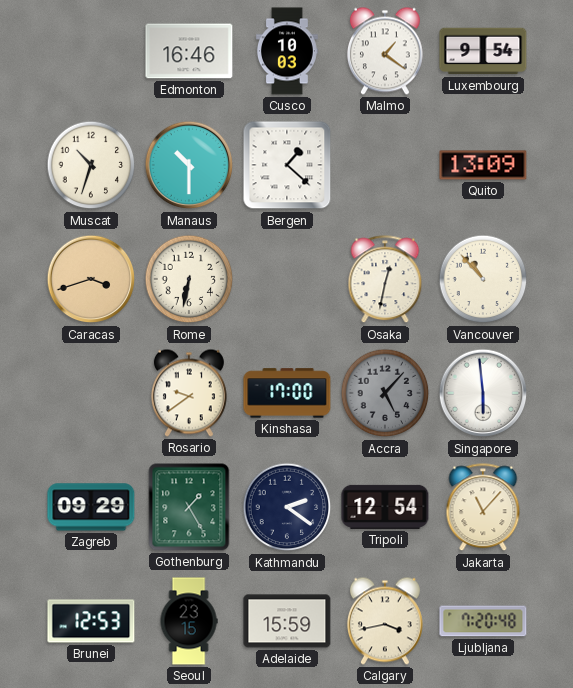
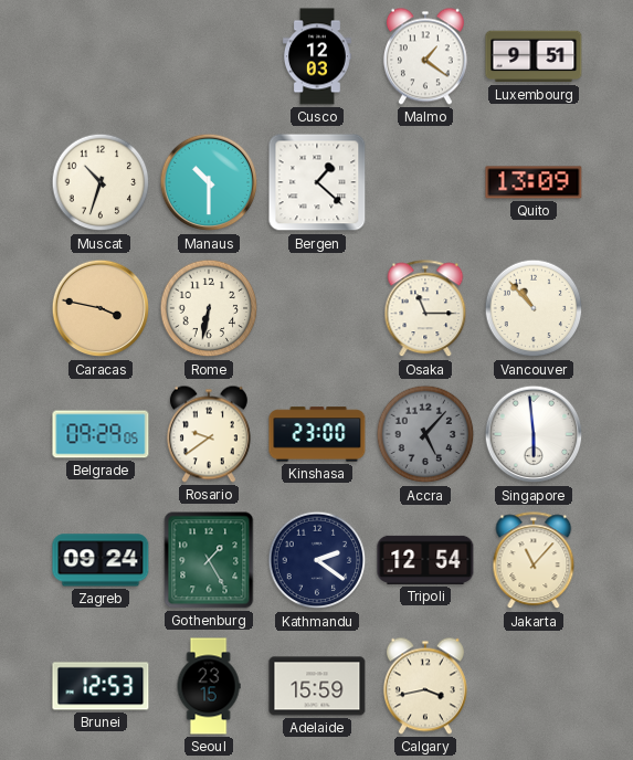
Edmonton: 16:46 -> none
Cusco: 10:03 -> 12:03
Luxembourg: 9:54 -> 9:51
Caracas: 3:42 -> 3:47
Osaka: 12:32 -> 11:15
Belgrade: none -> 09:29
Kinshasa: 17:00 -> 23:00
Zagreb: 09:29 -> 09:24
Ljubljana: 7:20 -> none
